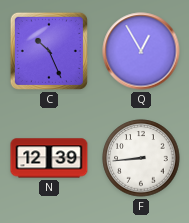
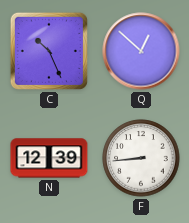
Q: 12:55 -> 12:52
